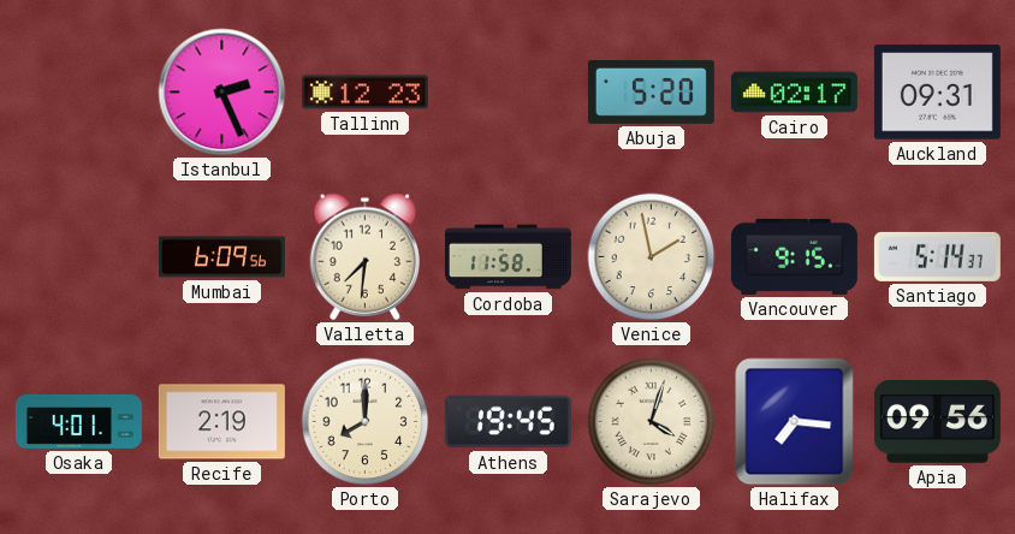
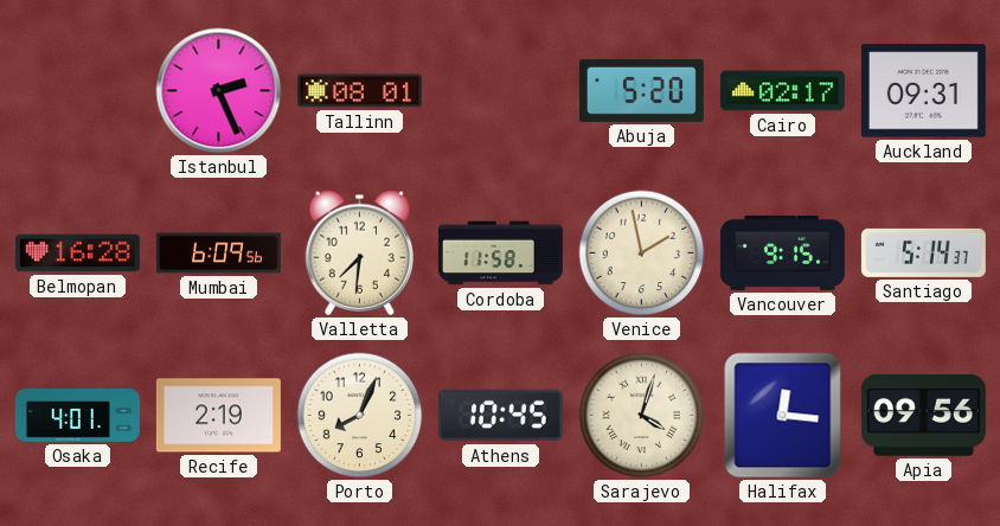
Tallinn: 12:23 -> 08:01
Belmopan: none -> 16:28
Porto: 8:00 -> 8:04
Athens: 19:45 -> 10:45
Halifax: 7:16 -> 12:16
